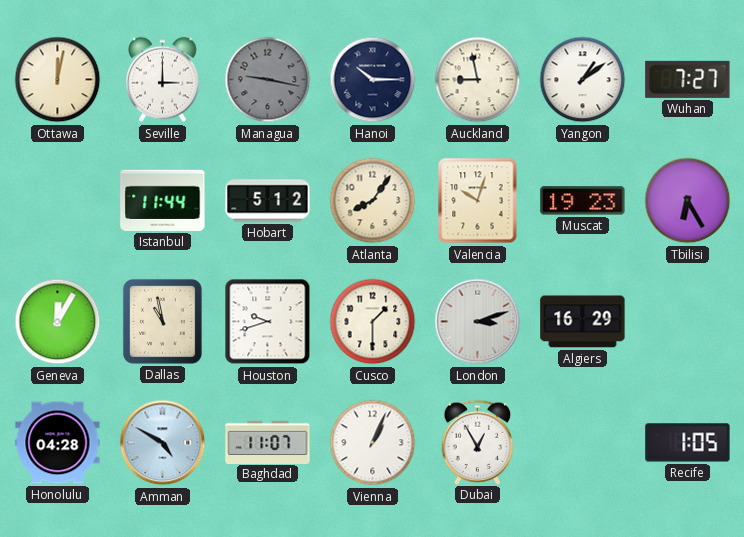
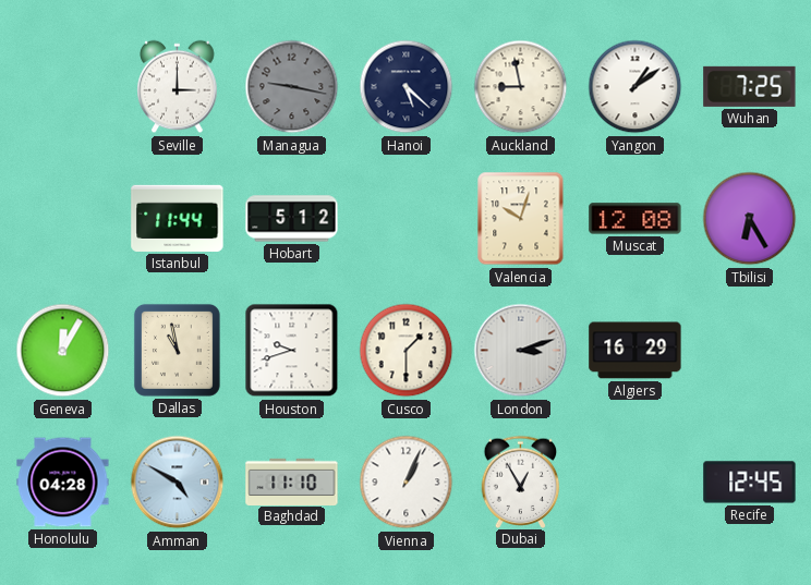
Ottawa: 12:02 -> none
Hanoi: 10:15 -> 5:22
Wuhan: 7:27 -> 7:25
Atlanta: 8:06 -> none
Muscat: 19:23 -> 12:08
Baghdad: 11:07 -> 11:10
Recife: 1:05 -> 12:45
